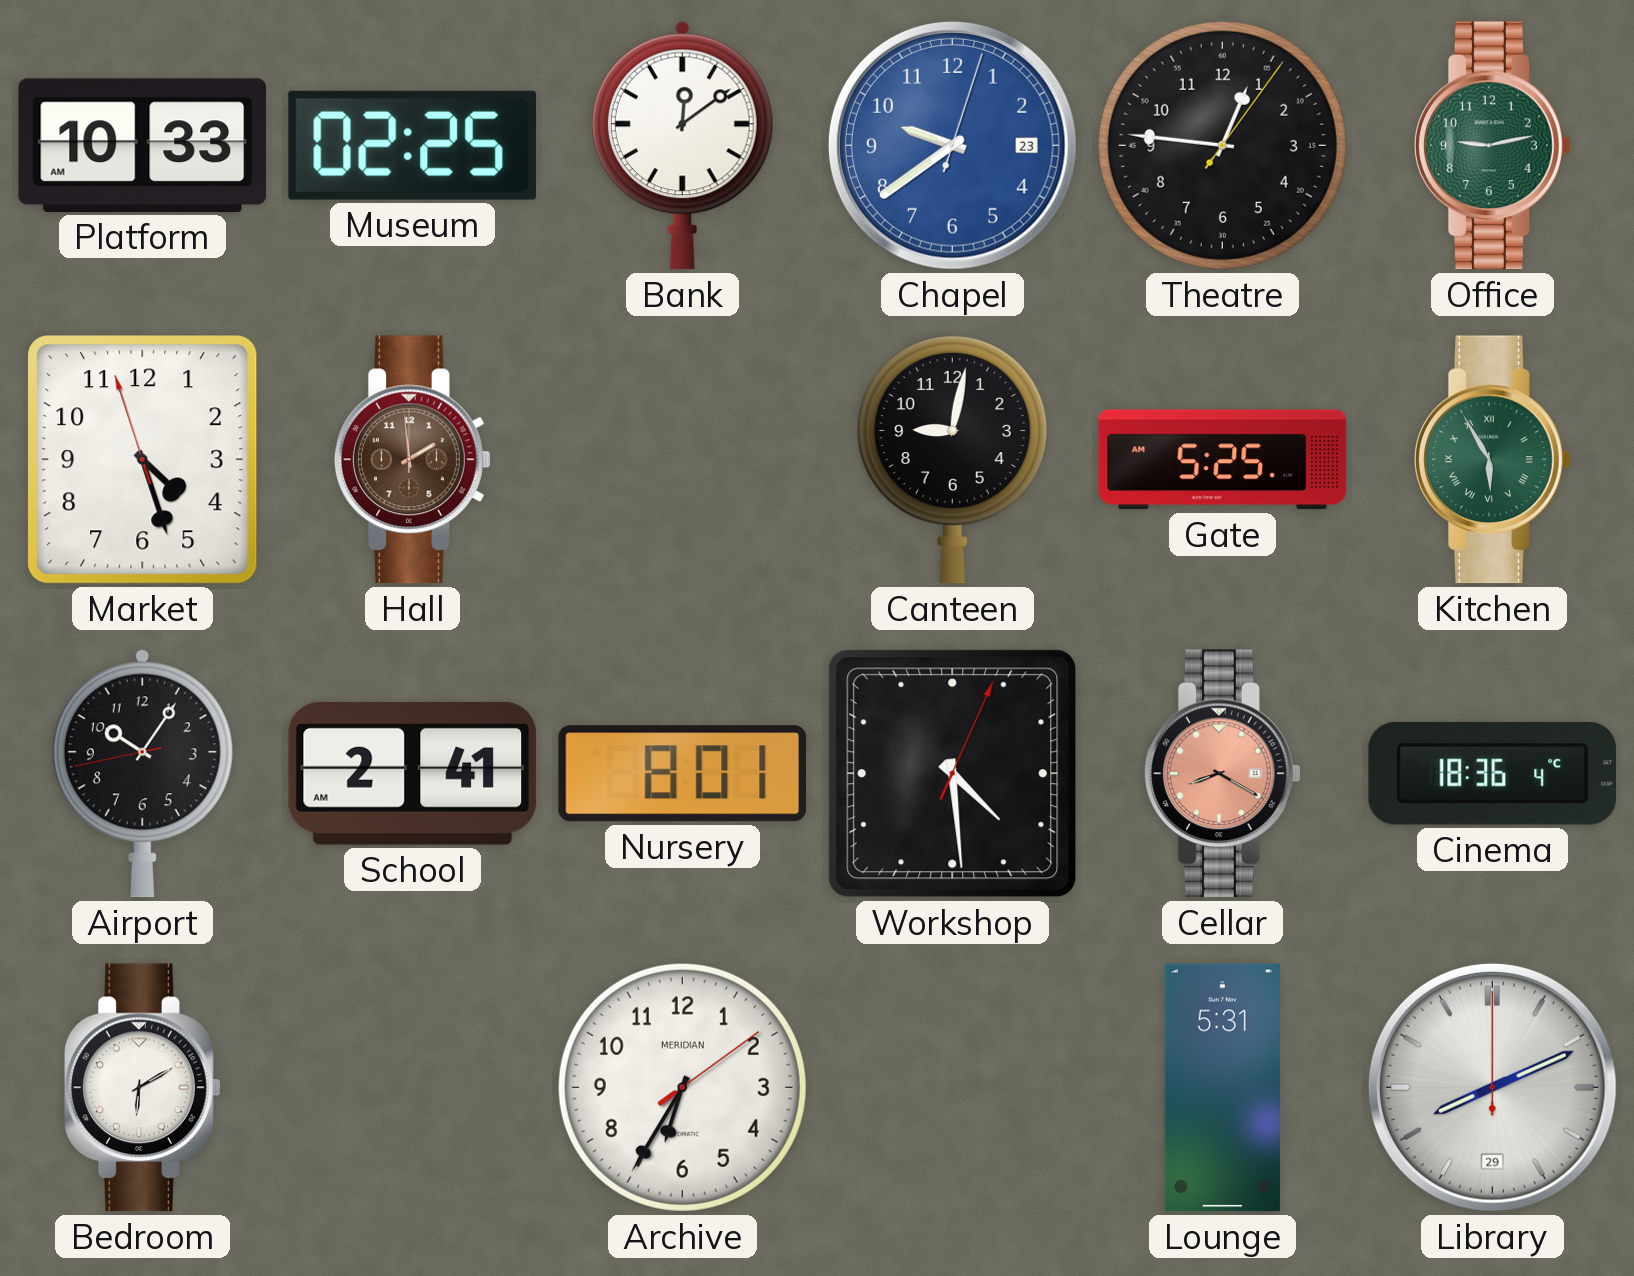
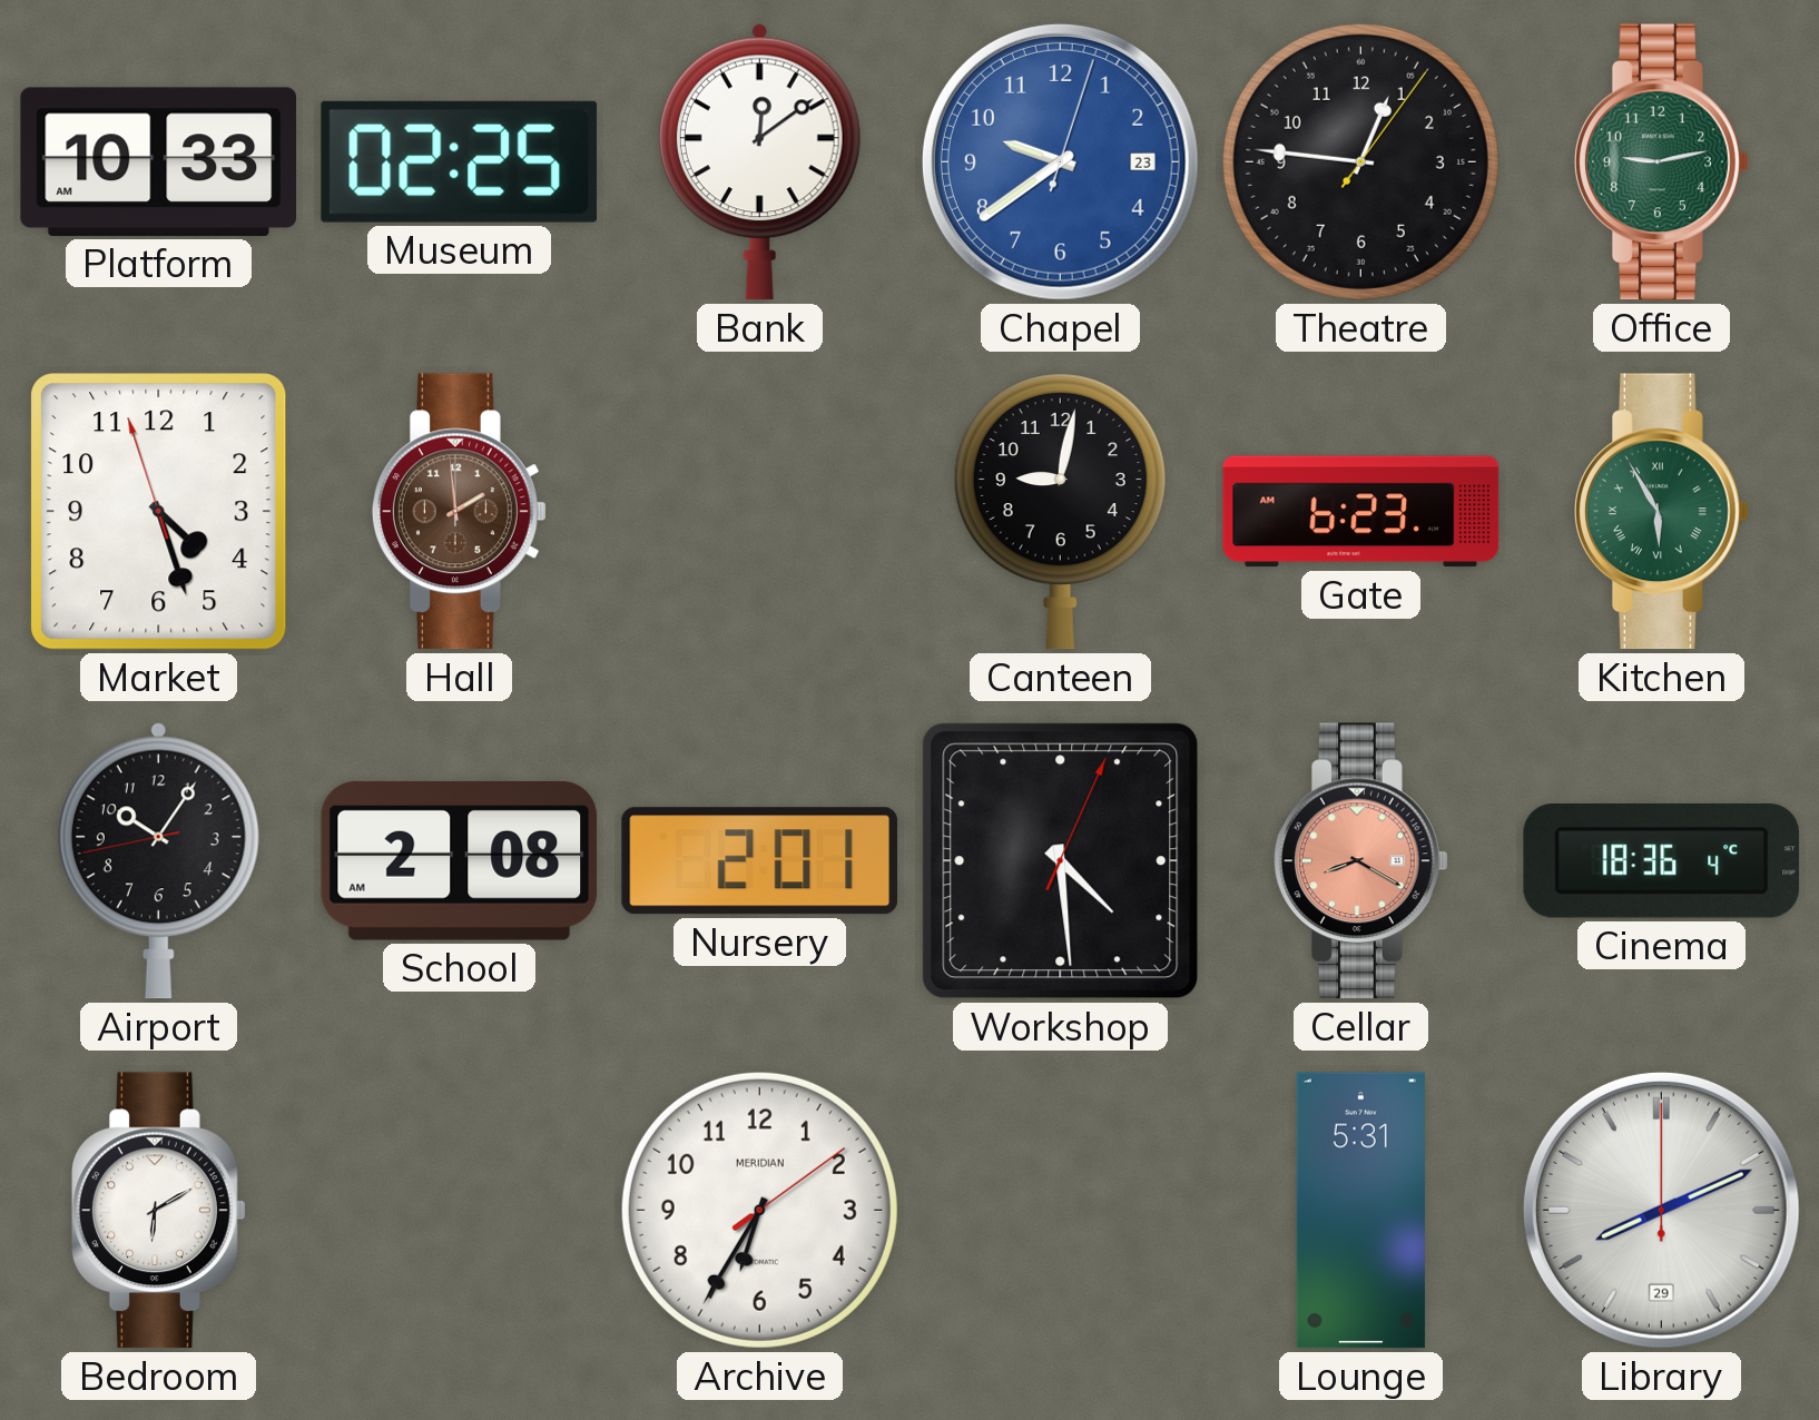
Gate: 5:25 -> 6:23
School: 2:41 -> 2:08
Nursery: 8:01 -> 2:01
